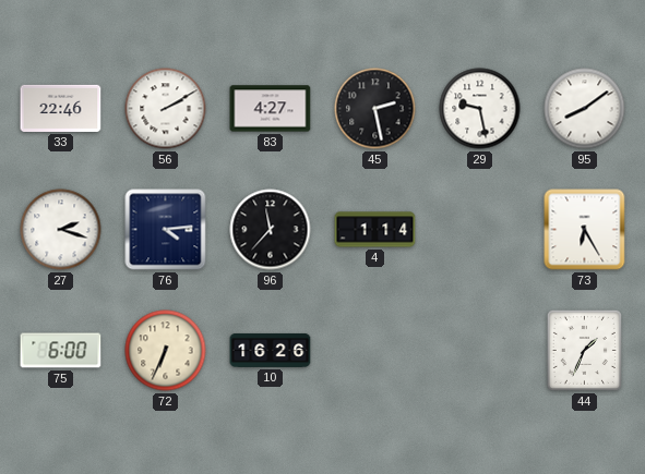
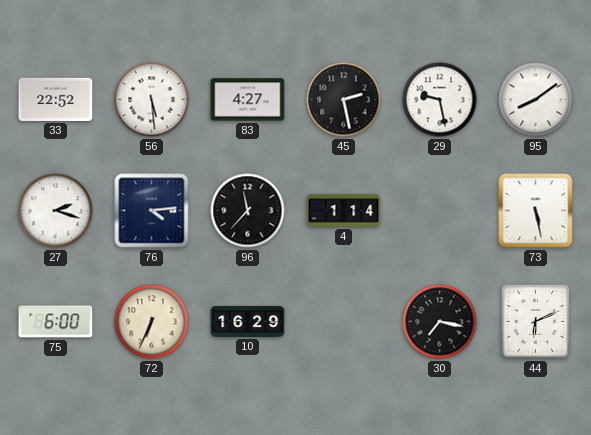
33: 22:46 -> 22:52
56: 2:10 -> 5:29
73: 6:25 -> 5:28
10: 16:26 -> 16:29
30: none -> 7:17
44: 1:34 -> 6:11
